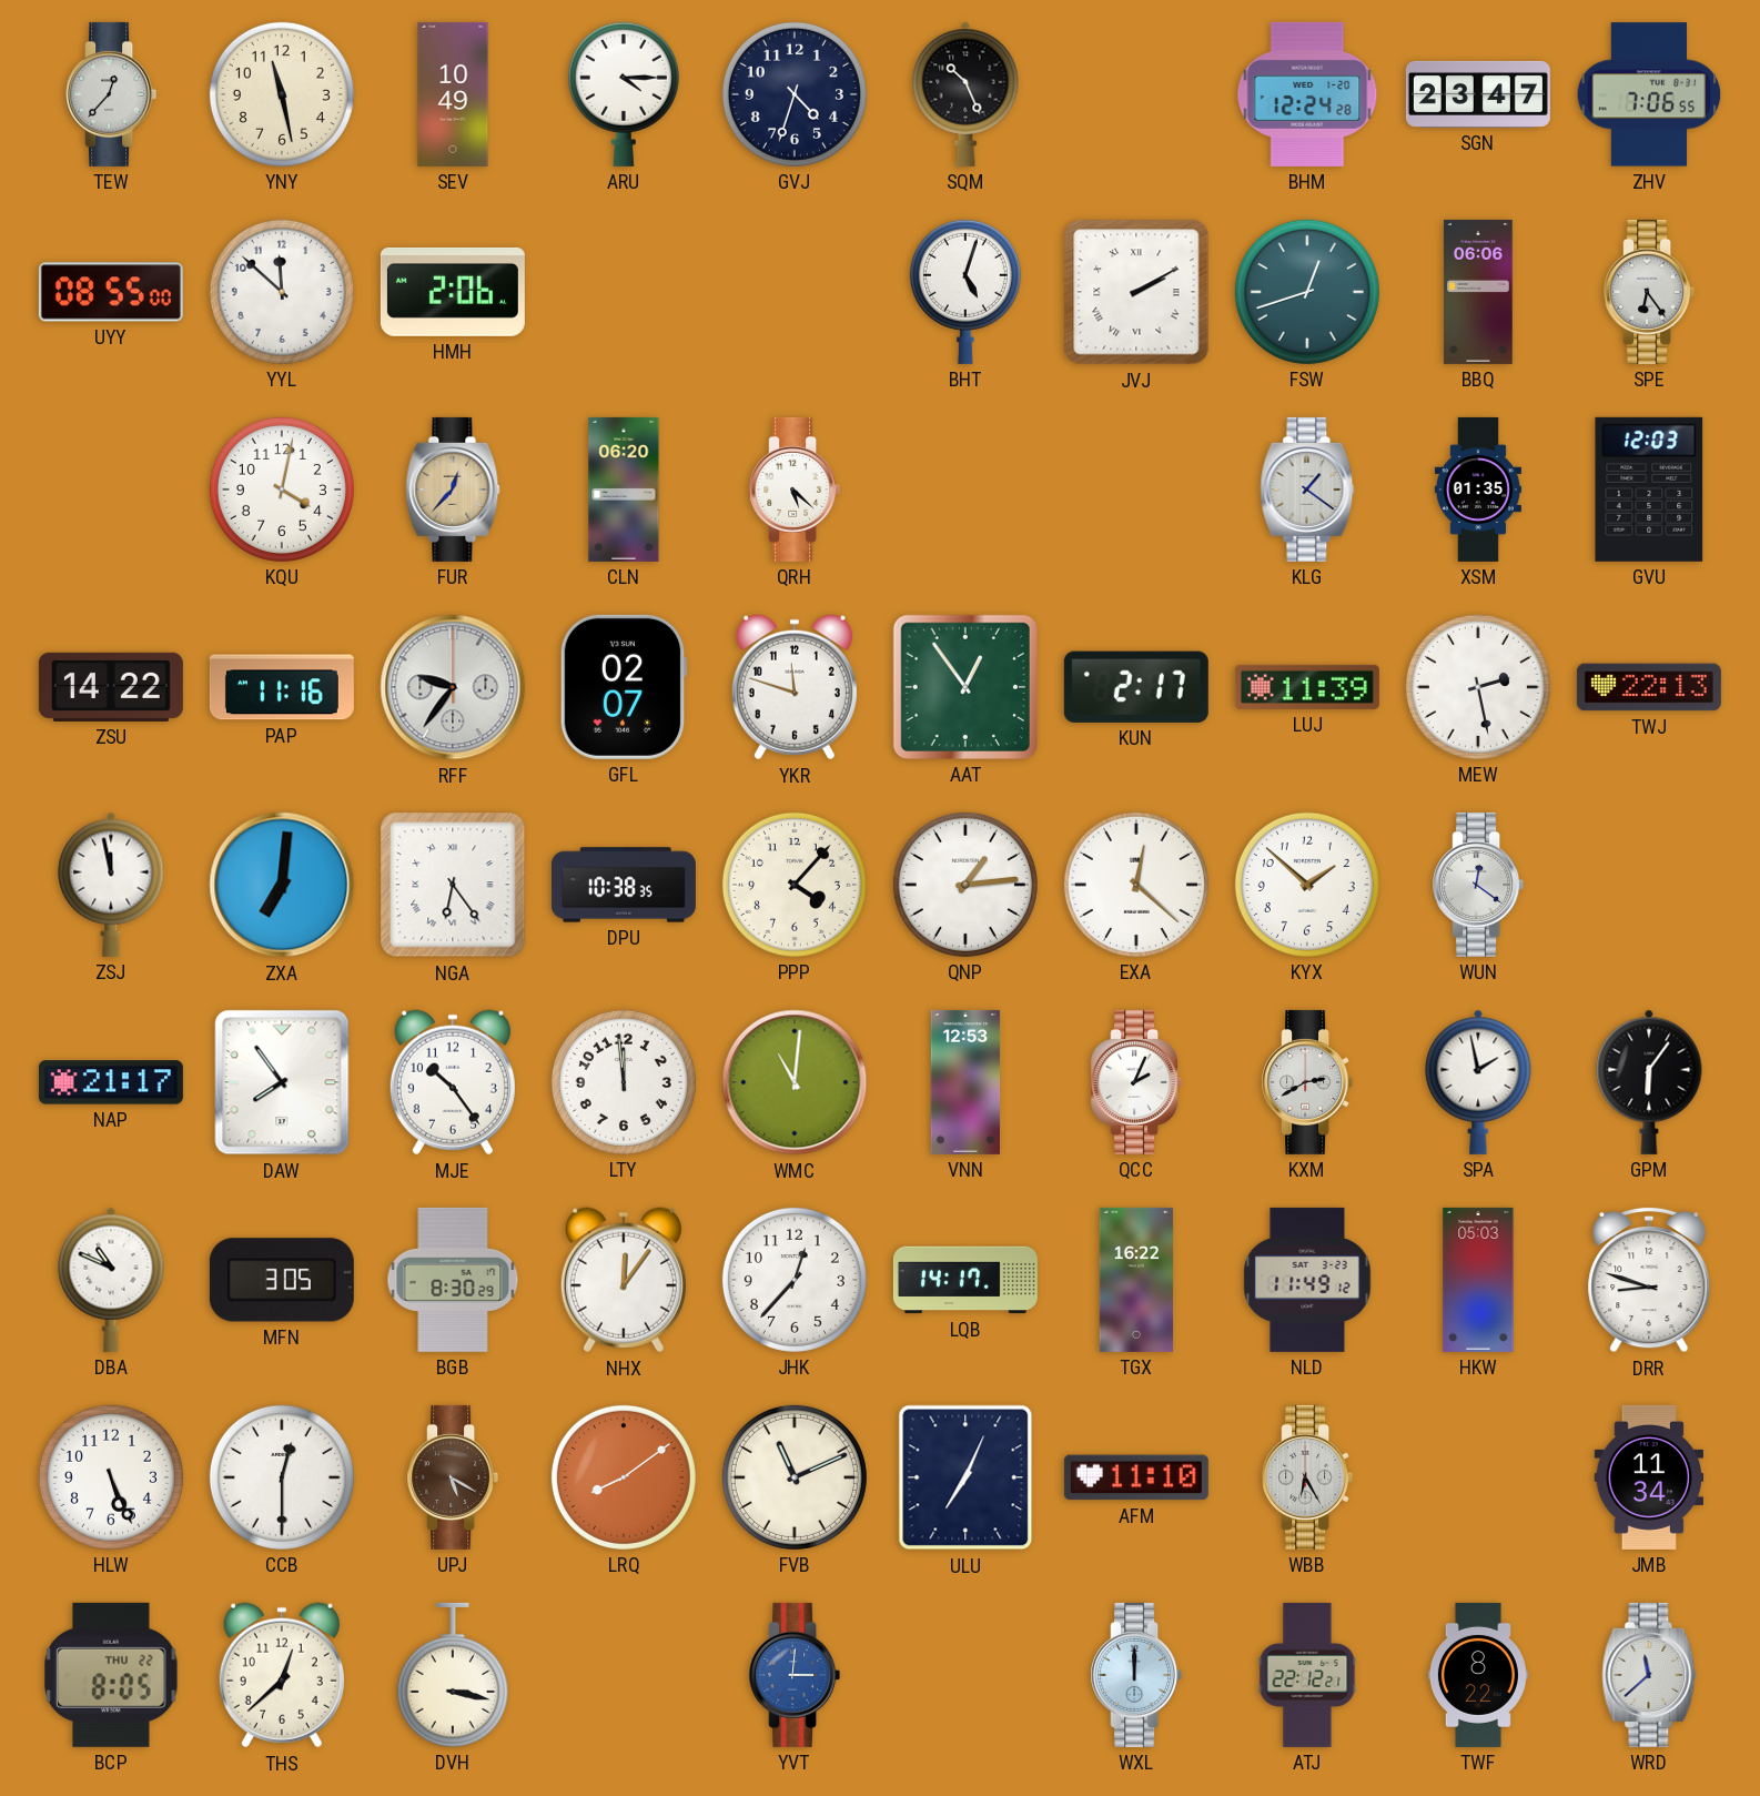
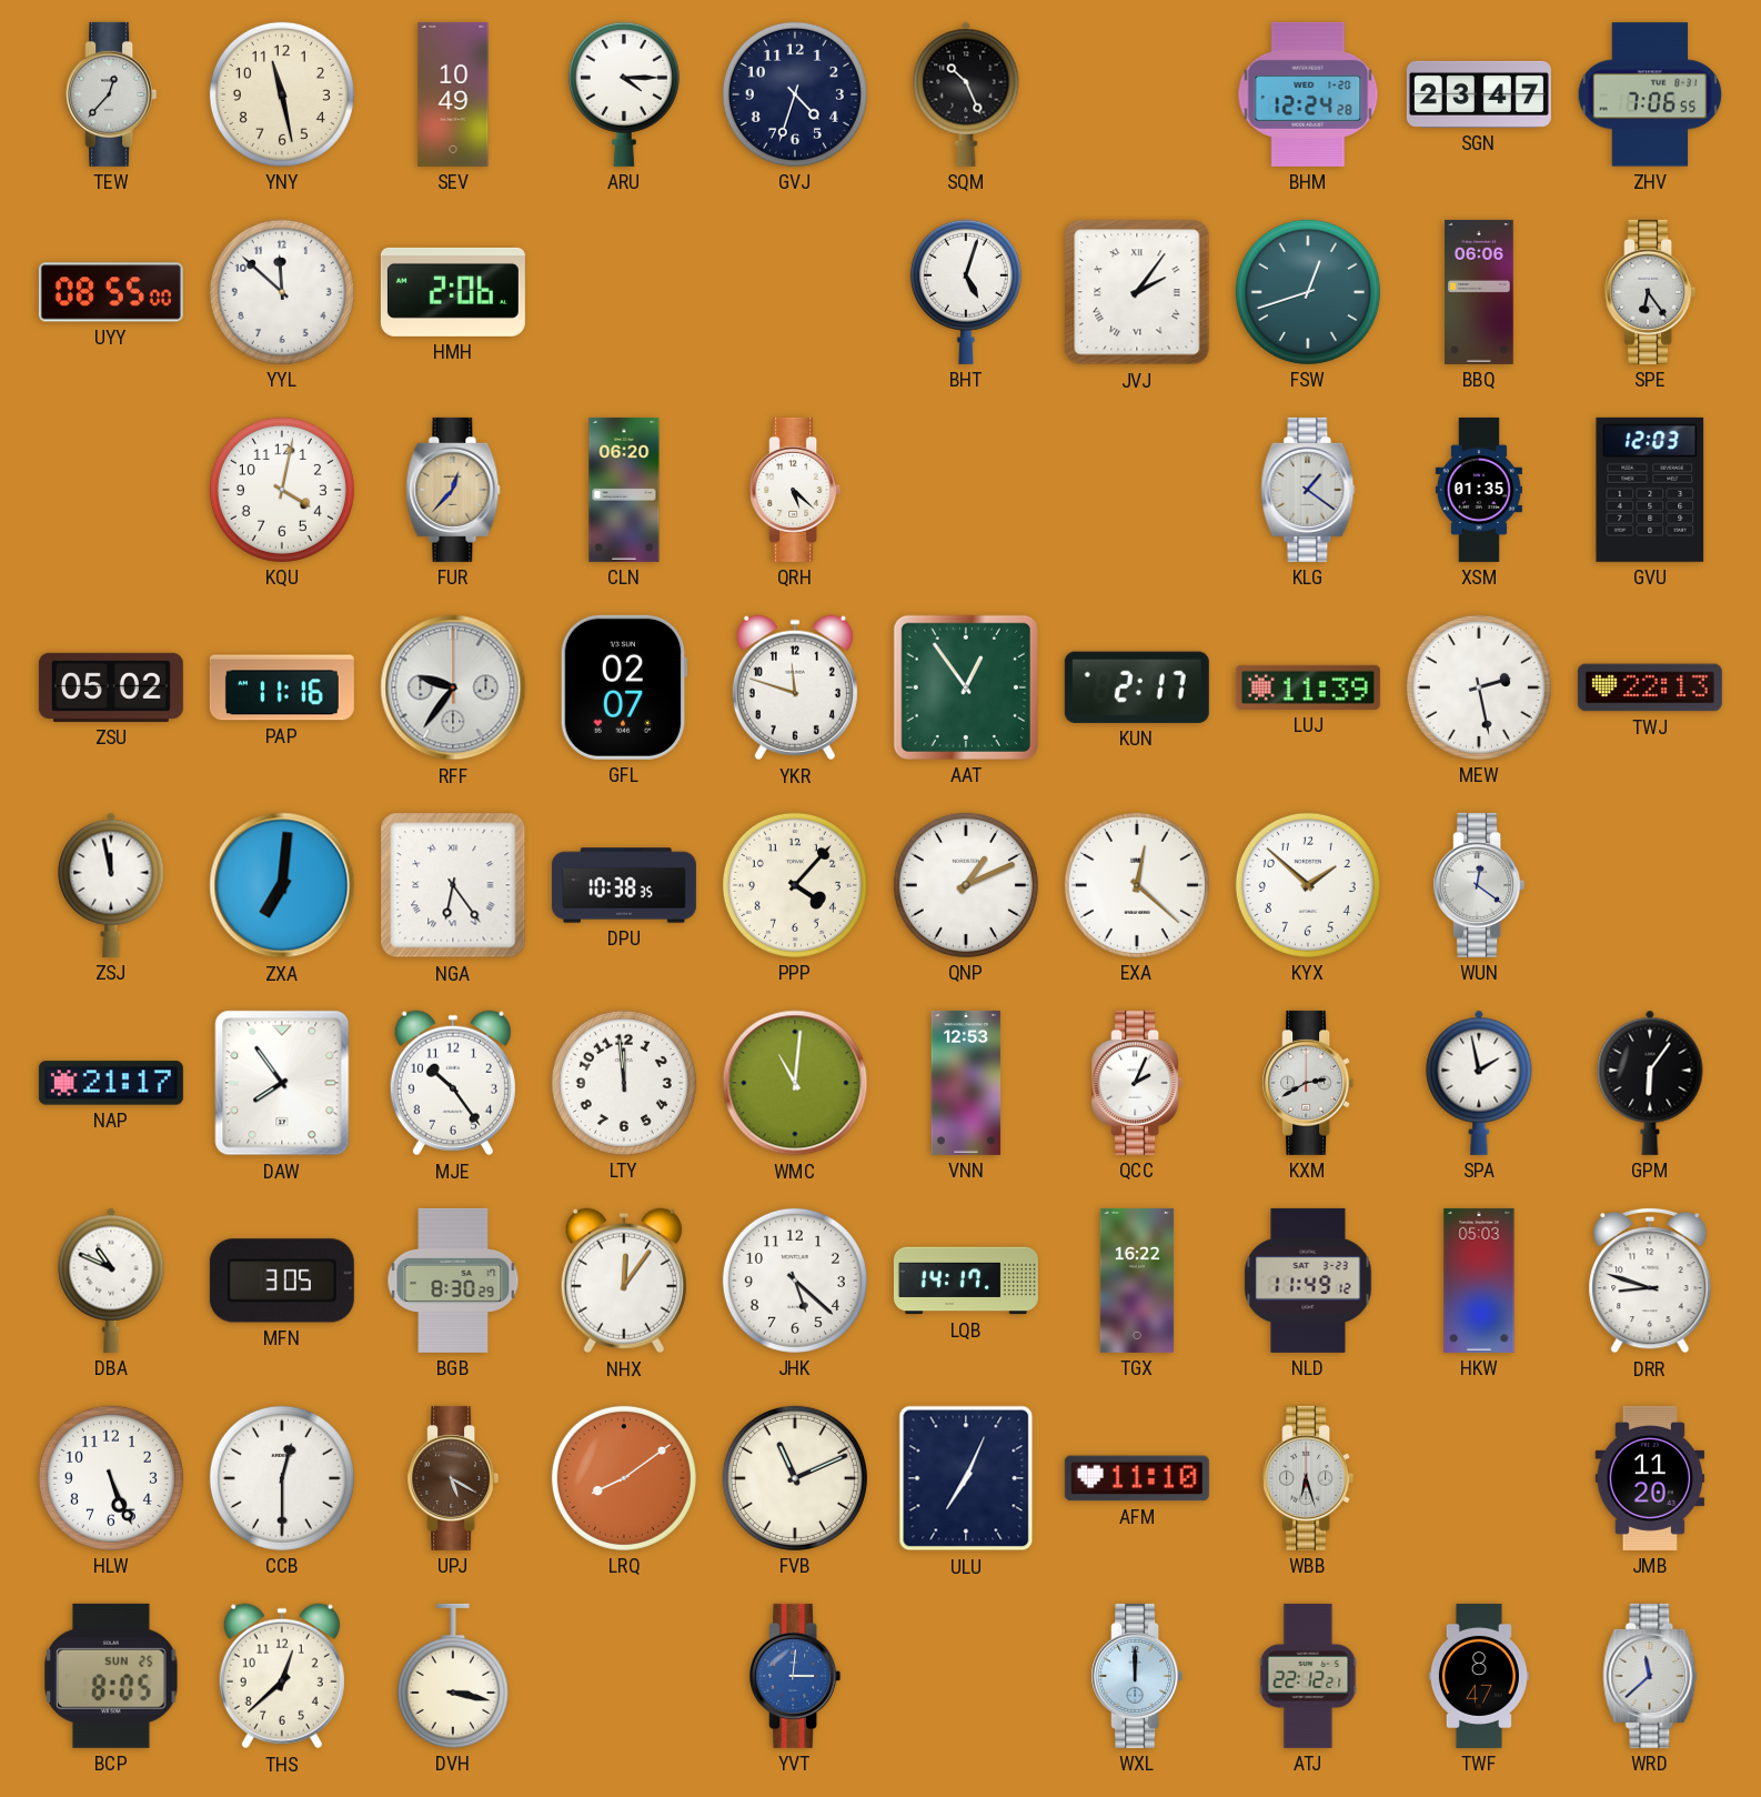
JVJ: 2:10 -> 2:06
ZSU: 14:22 -> 05:02
QNP: 1:14 -> 1:11
JHK: 12:37 -> 5:22
WBB: 6:25 -> 6:27
JMB: 11:34 -> 11:20
BCP date: THU 22 -> SUN 25
TWF: 8:22 -> 8:47
